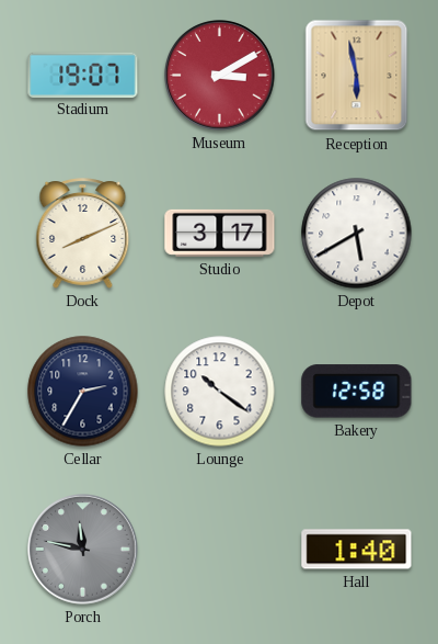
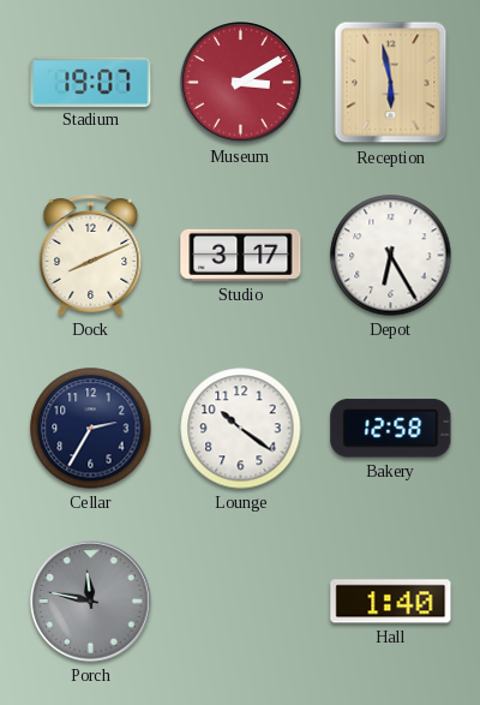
Depot: 5:40 -> 6:25
